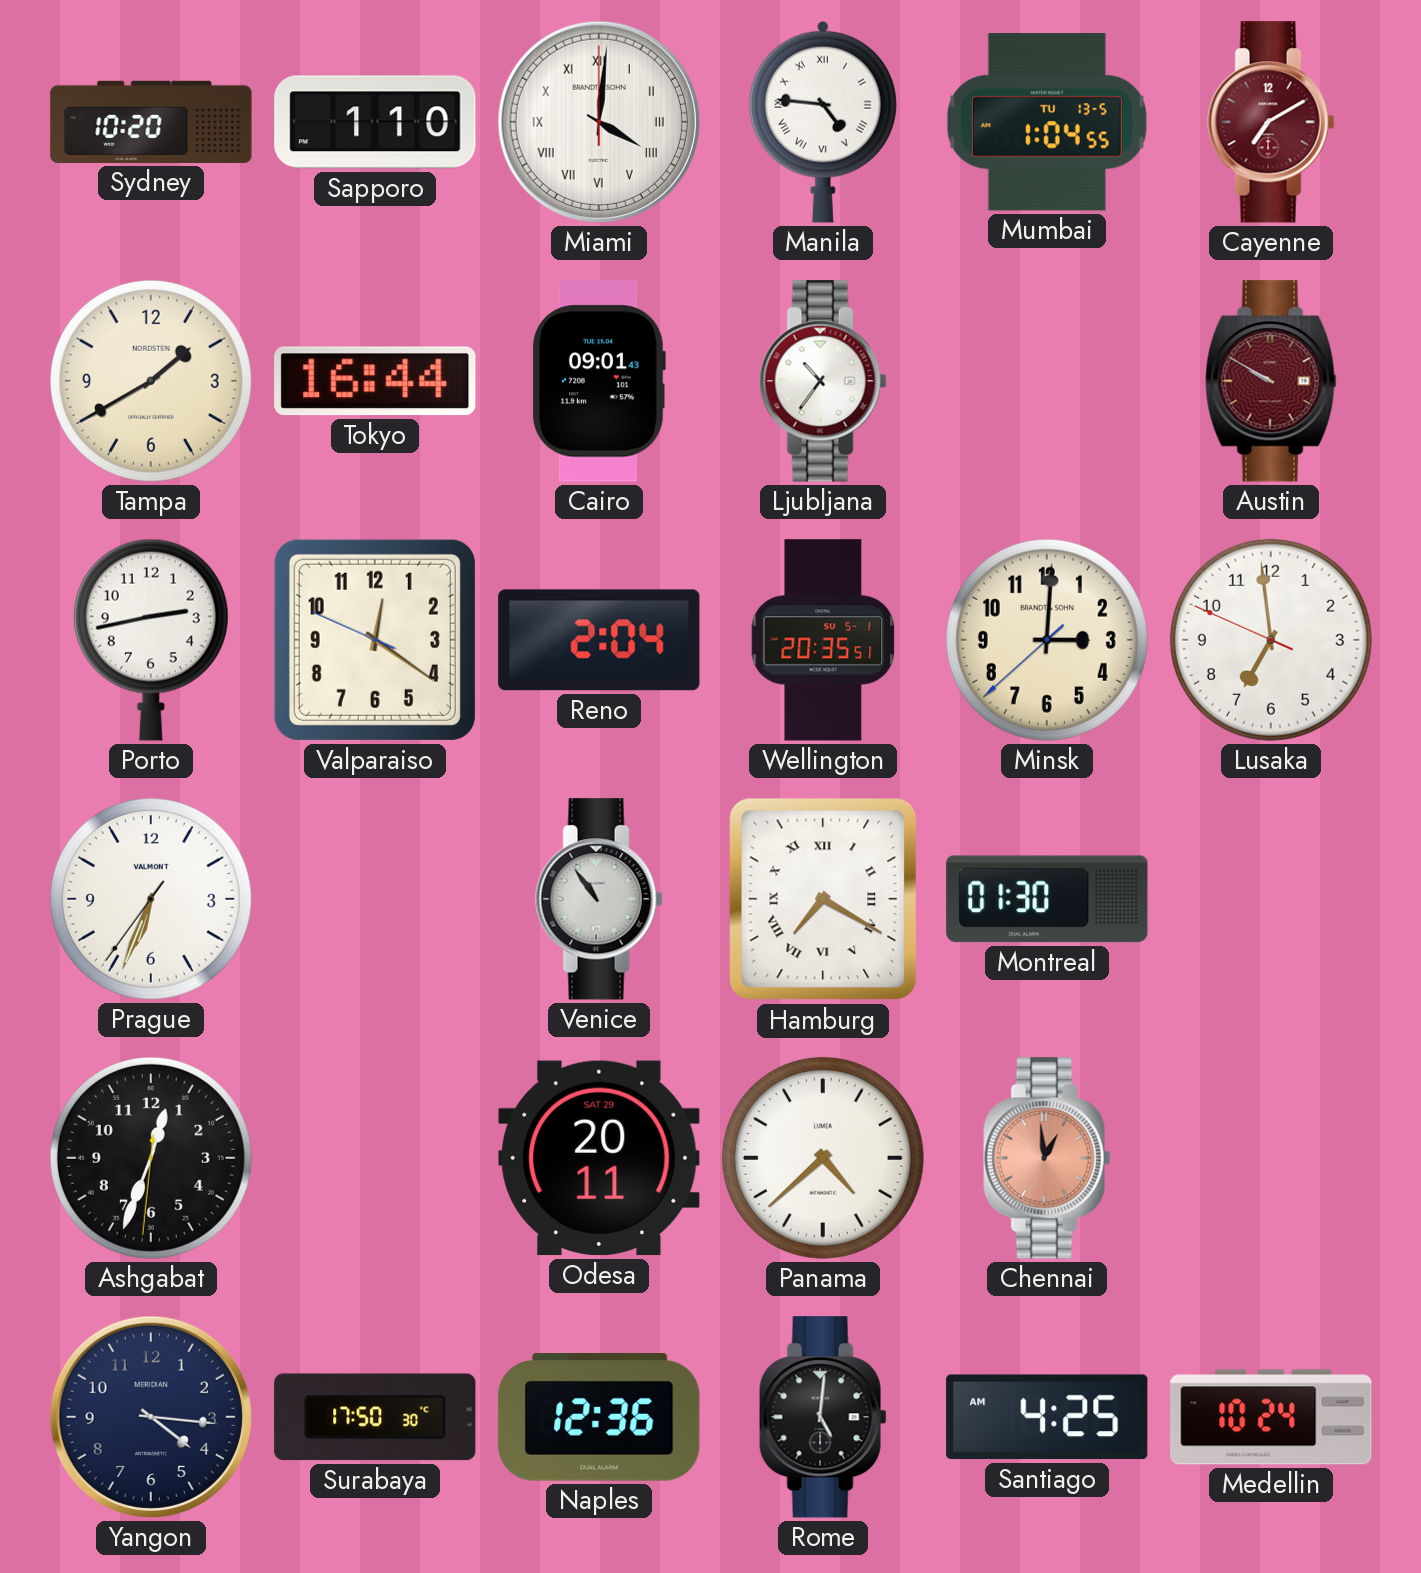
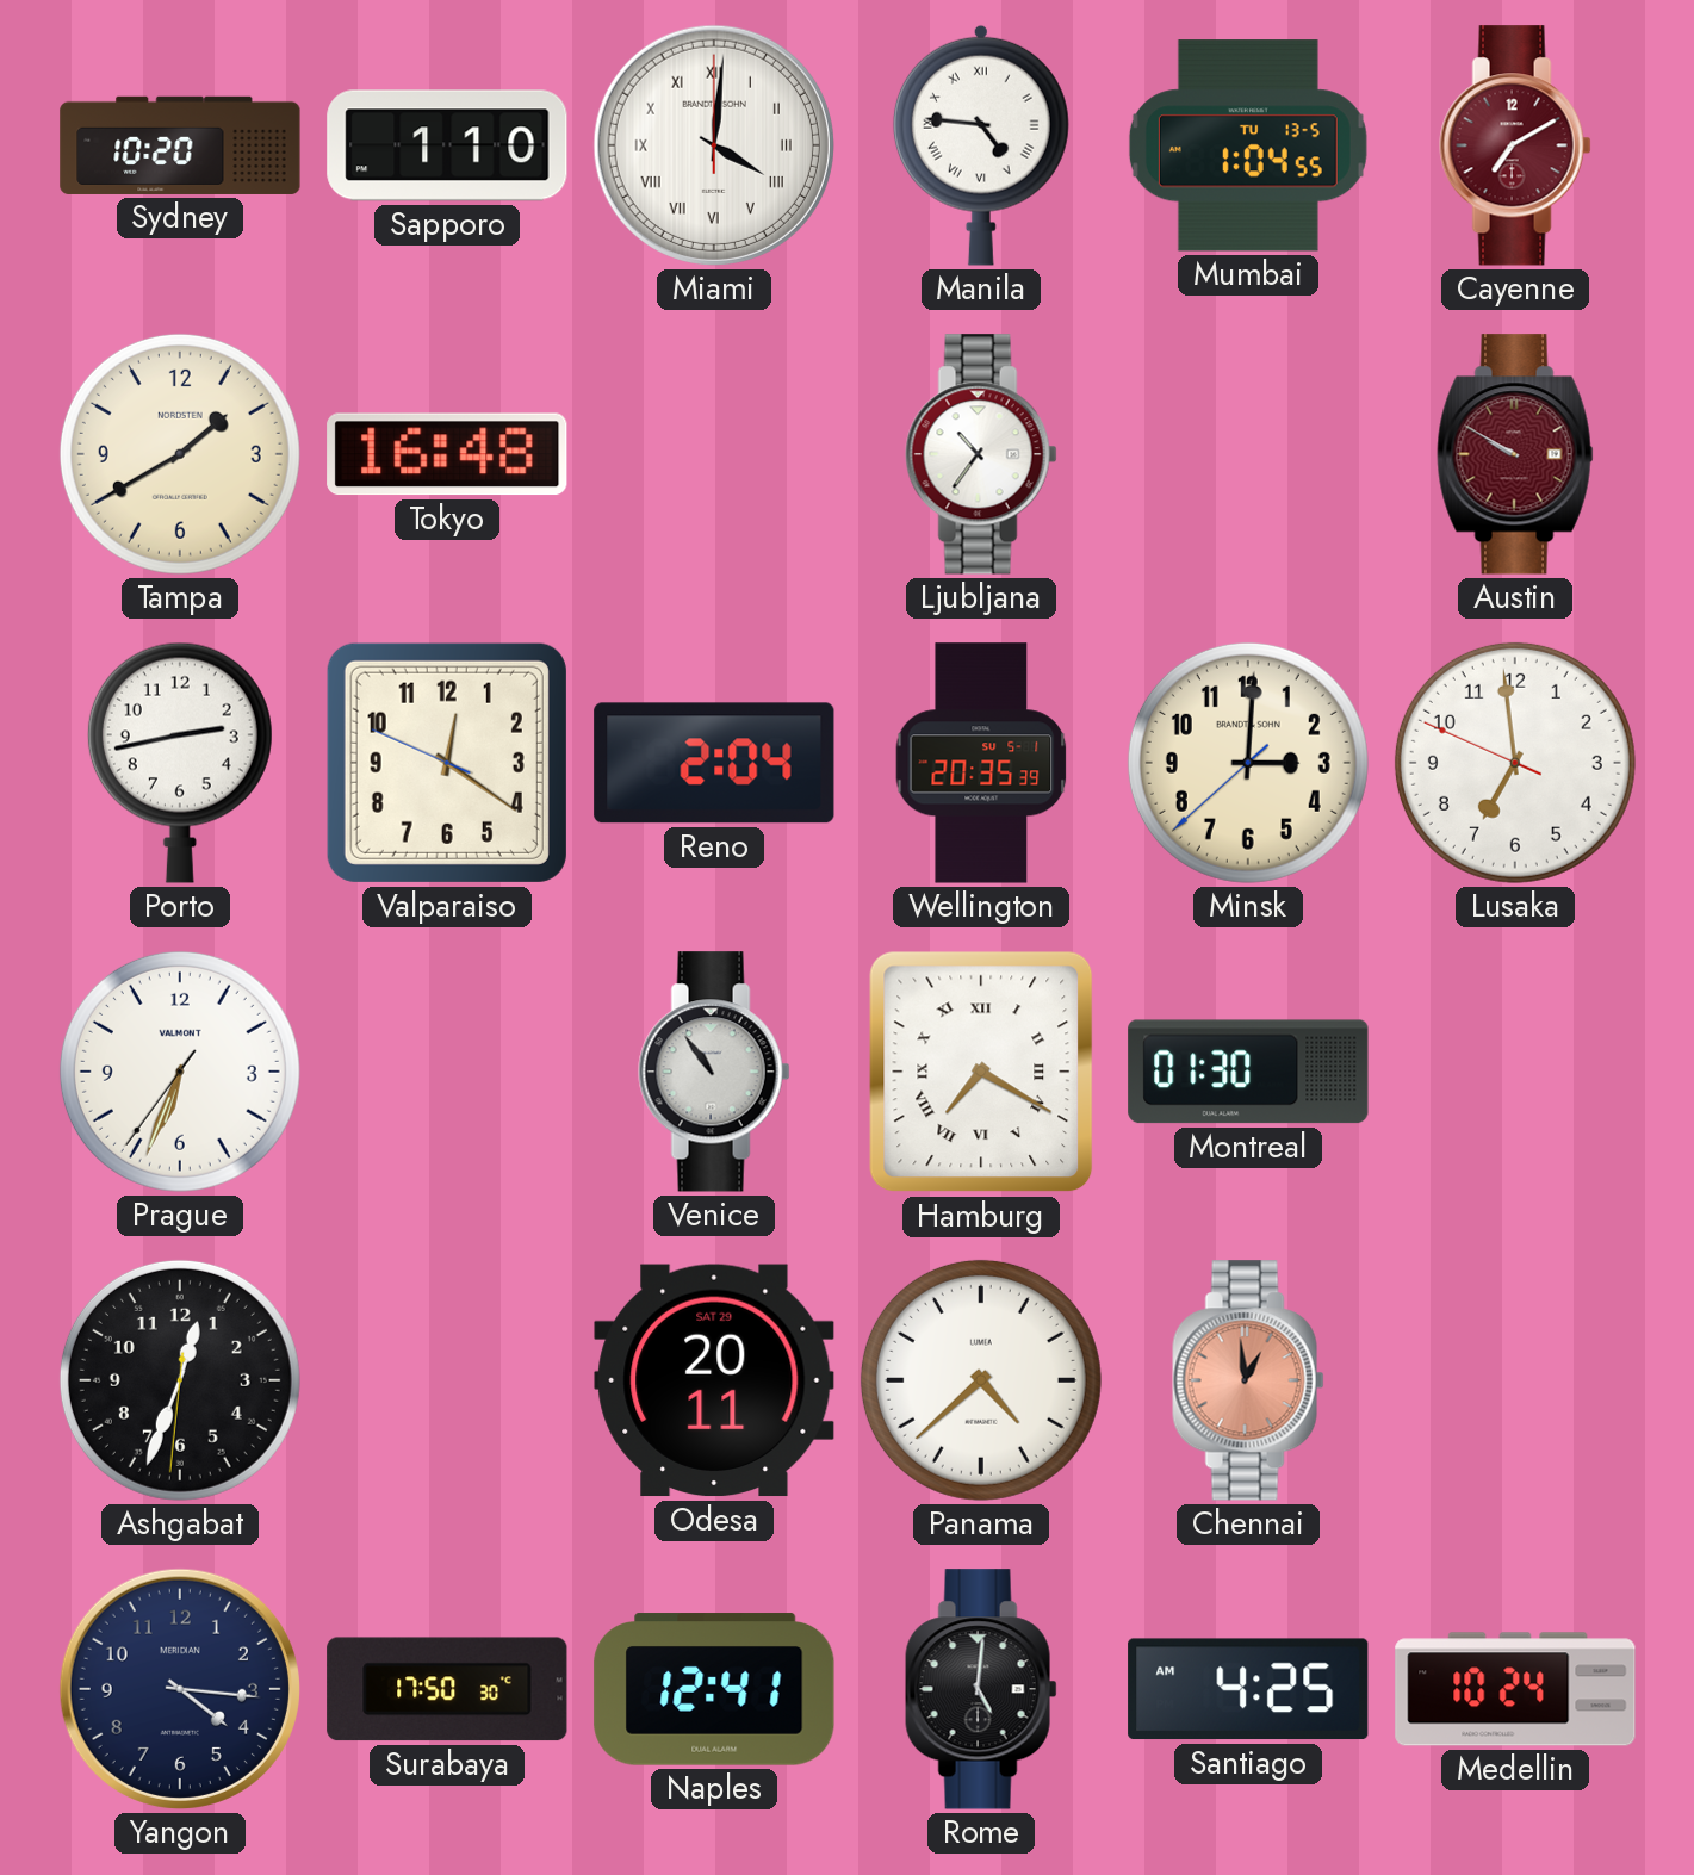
Tokyo: 16:44 -> 16:48
Cairo: 09:01 -> none
Wellington: 20:35:51 -> 20:35:39
Naples: 12:36 -> 12:41
